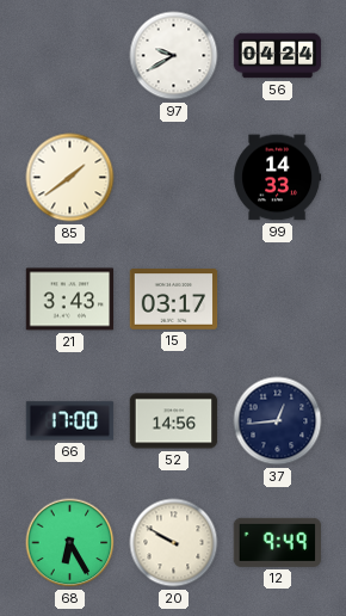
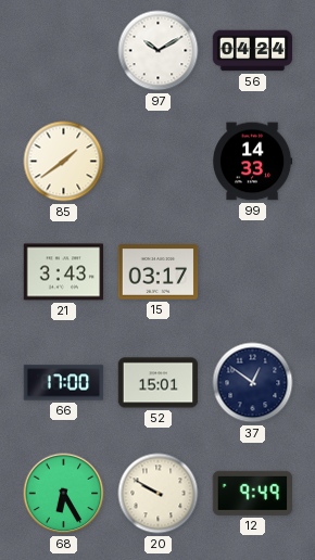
97: 9:40 -> 10:10
52: 14:56 -> 15:01
37: 12:44 -> 12:51
